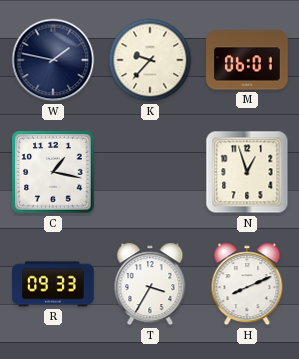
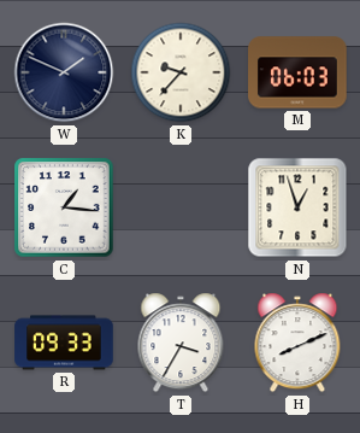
W: 1:47 -> 1:49
M: 06:01 -> 06:03
C: 1:17 -> 1:16
